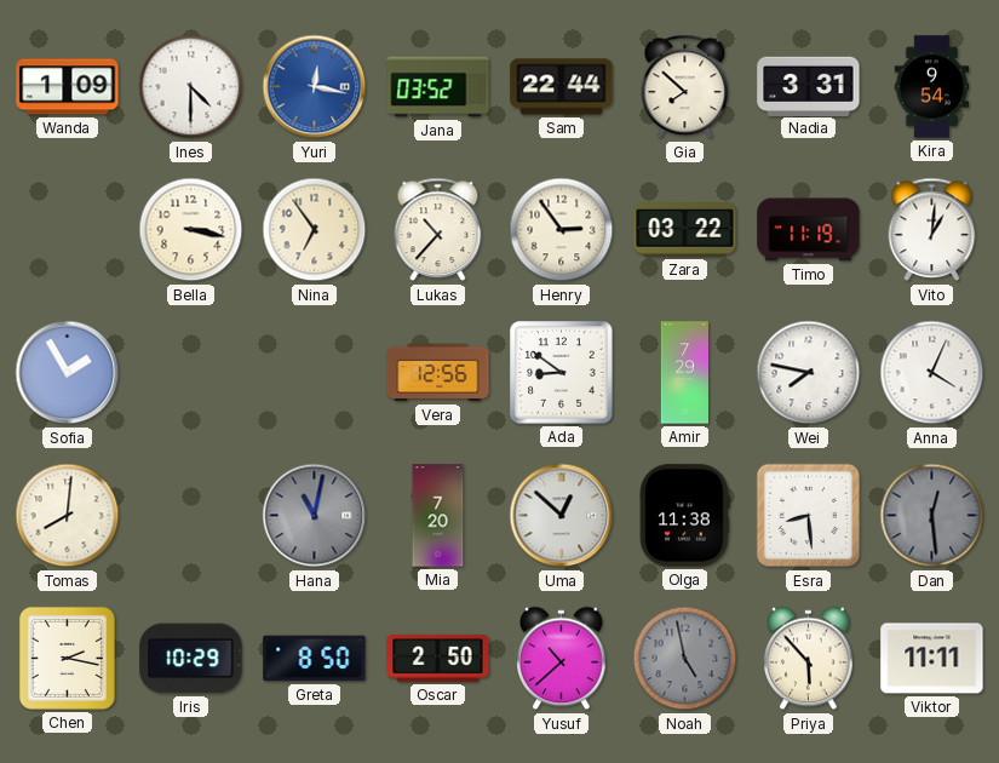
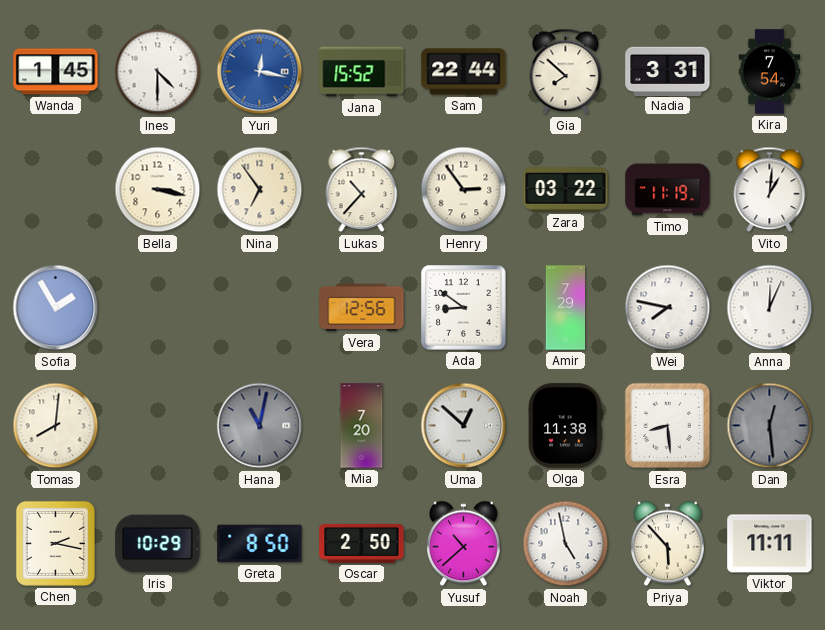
Wanda: 1:09 -> 1:45
Jana: 03:52 -> 15:52
Kira: 9:54 -> 7:54
Anna: 4:04 -> 12:04
Noah dial: grey -> white
